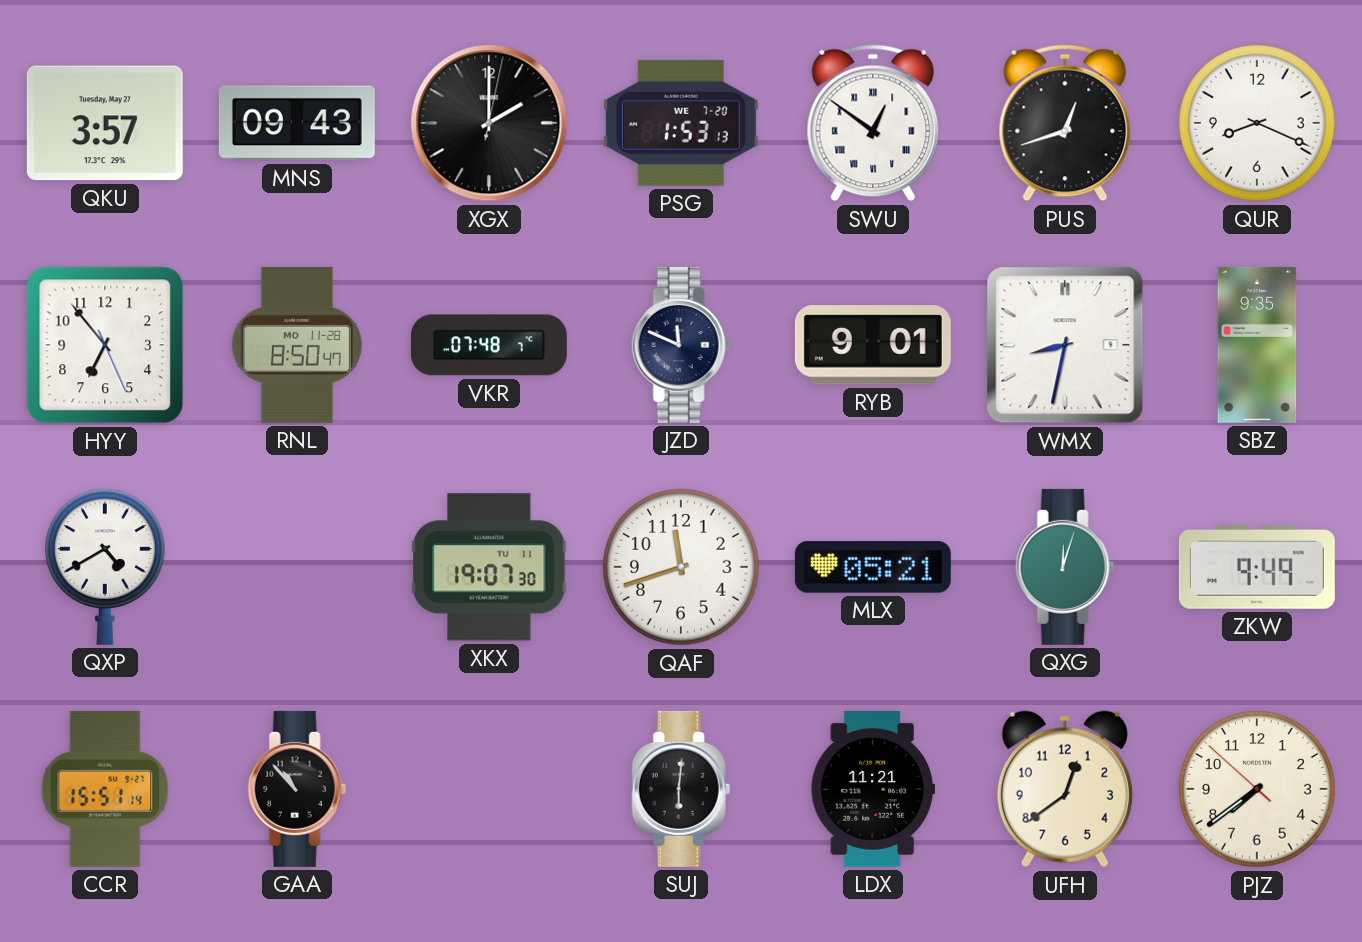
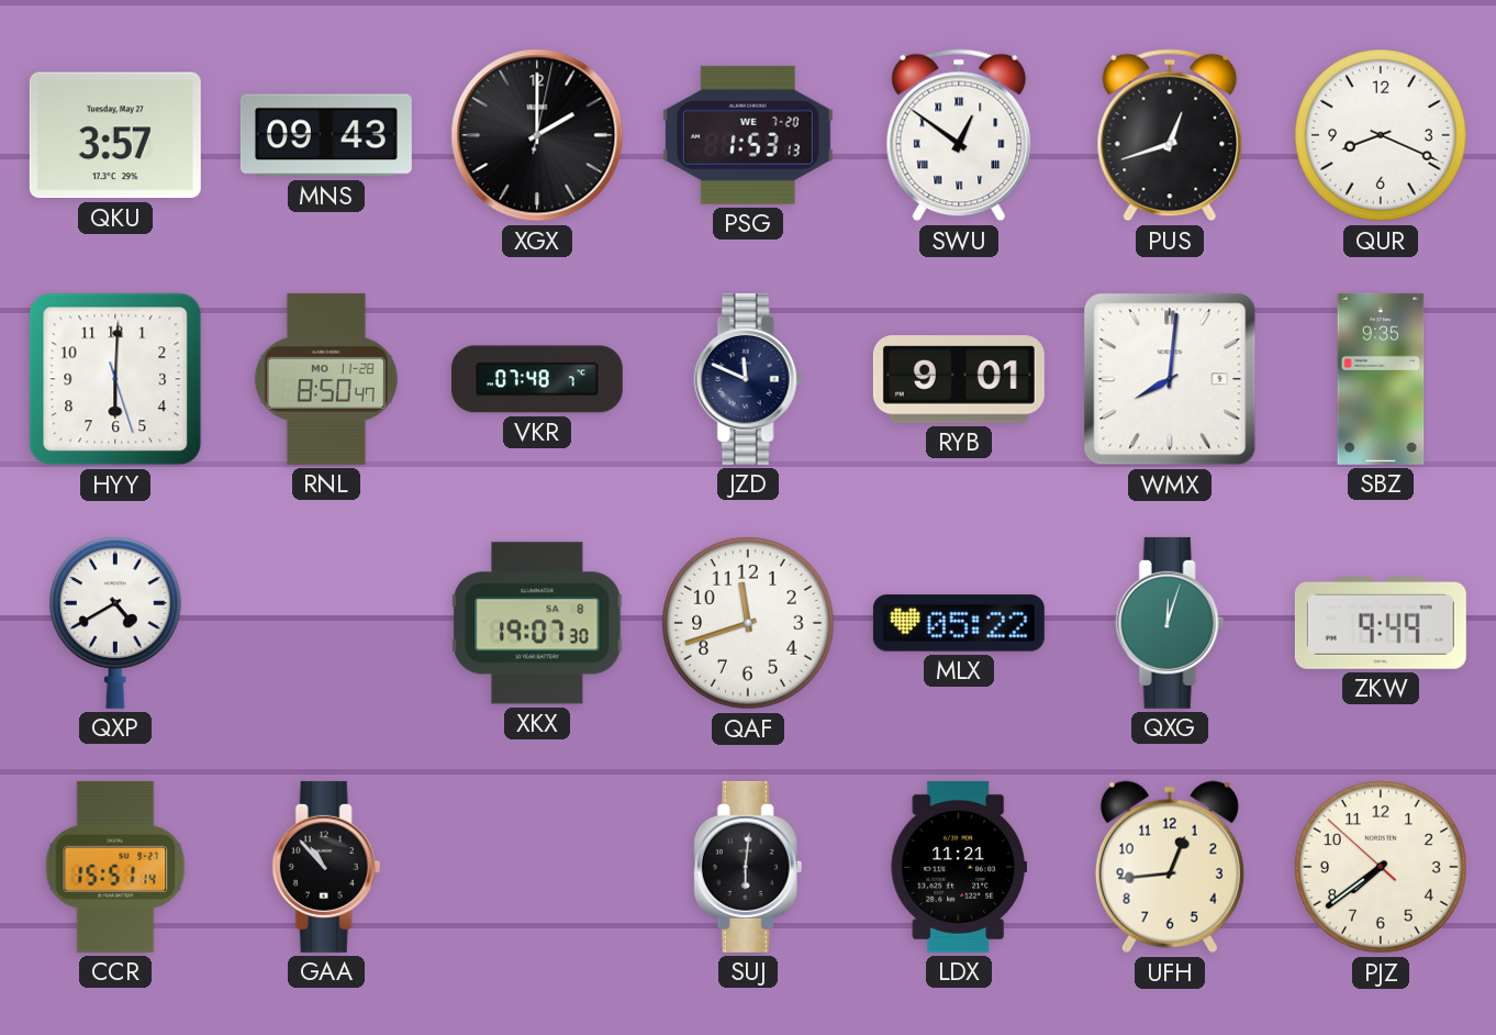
HYY: 6:53 -> 6:00
WMX: 8:32 -> 8:01
XKX date: TU 11 -> SA 8
MLX: 05:21 -> 05:22
UFH: 12:39 -> 12:44
